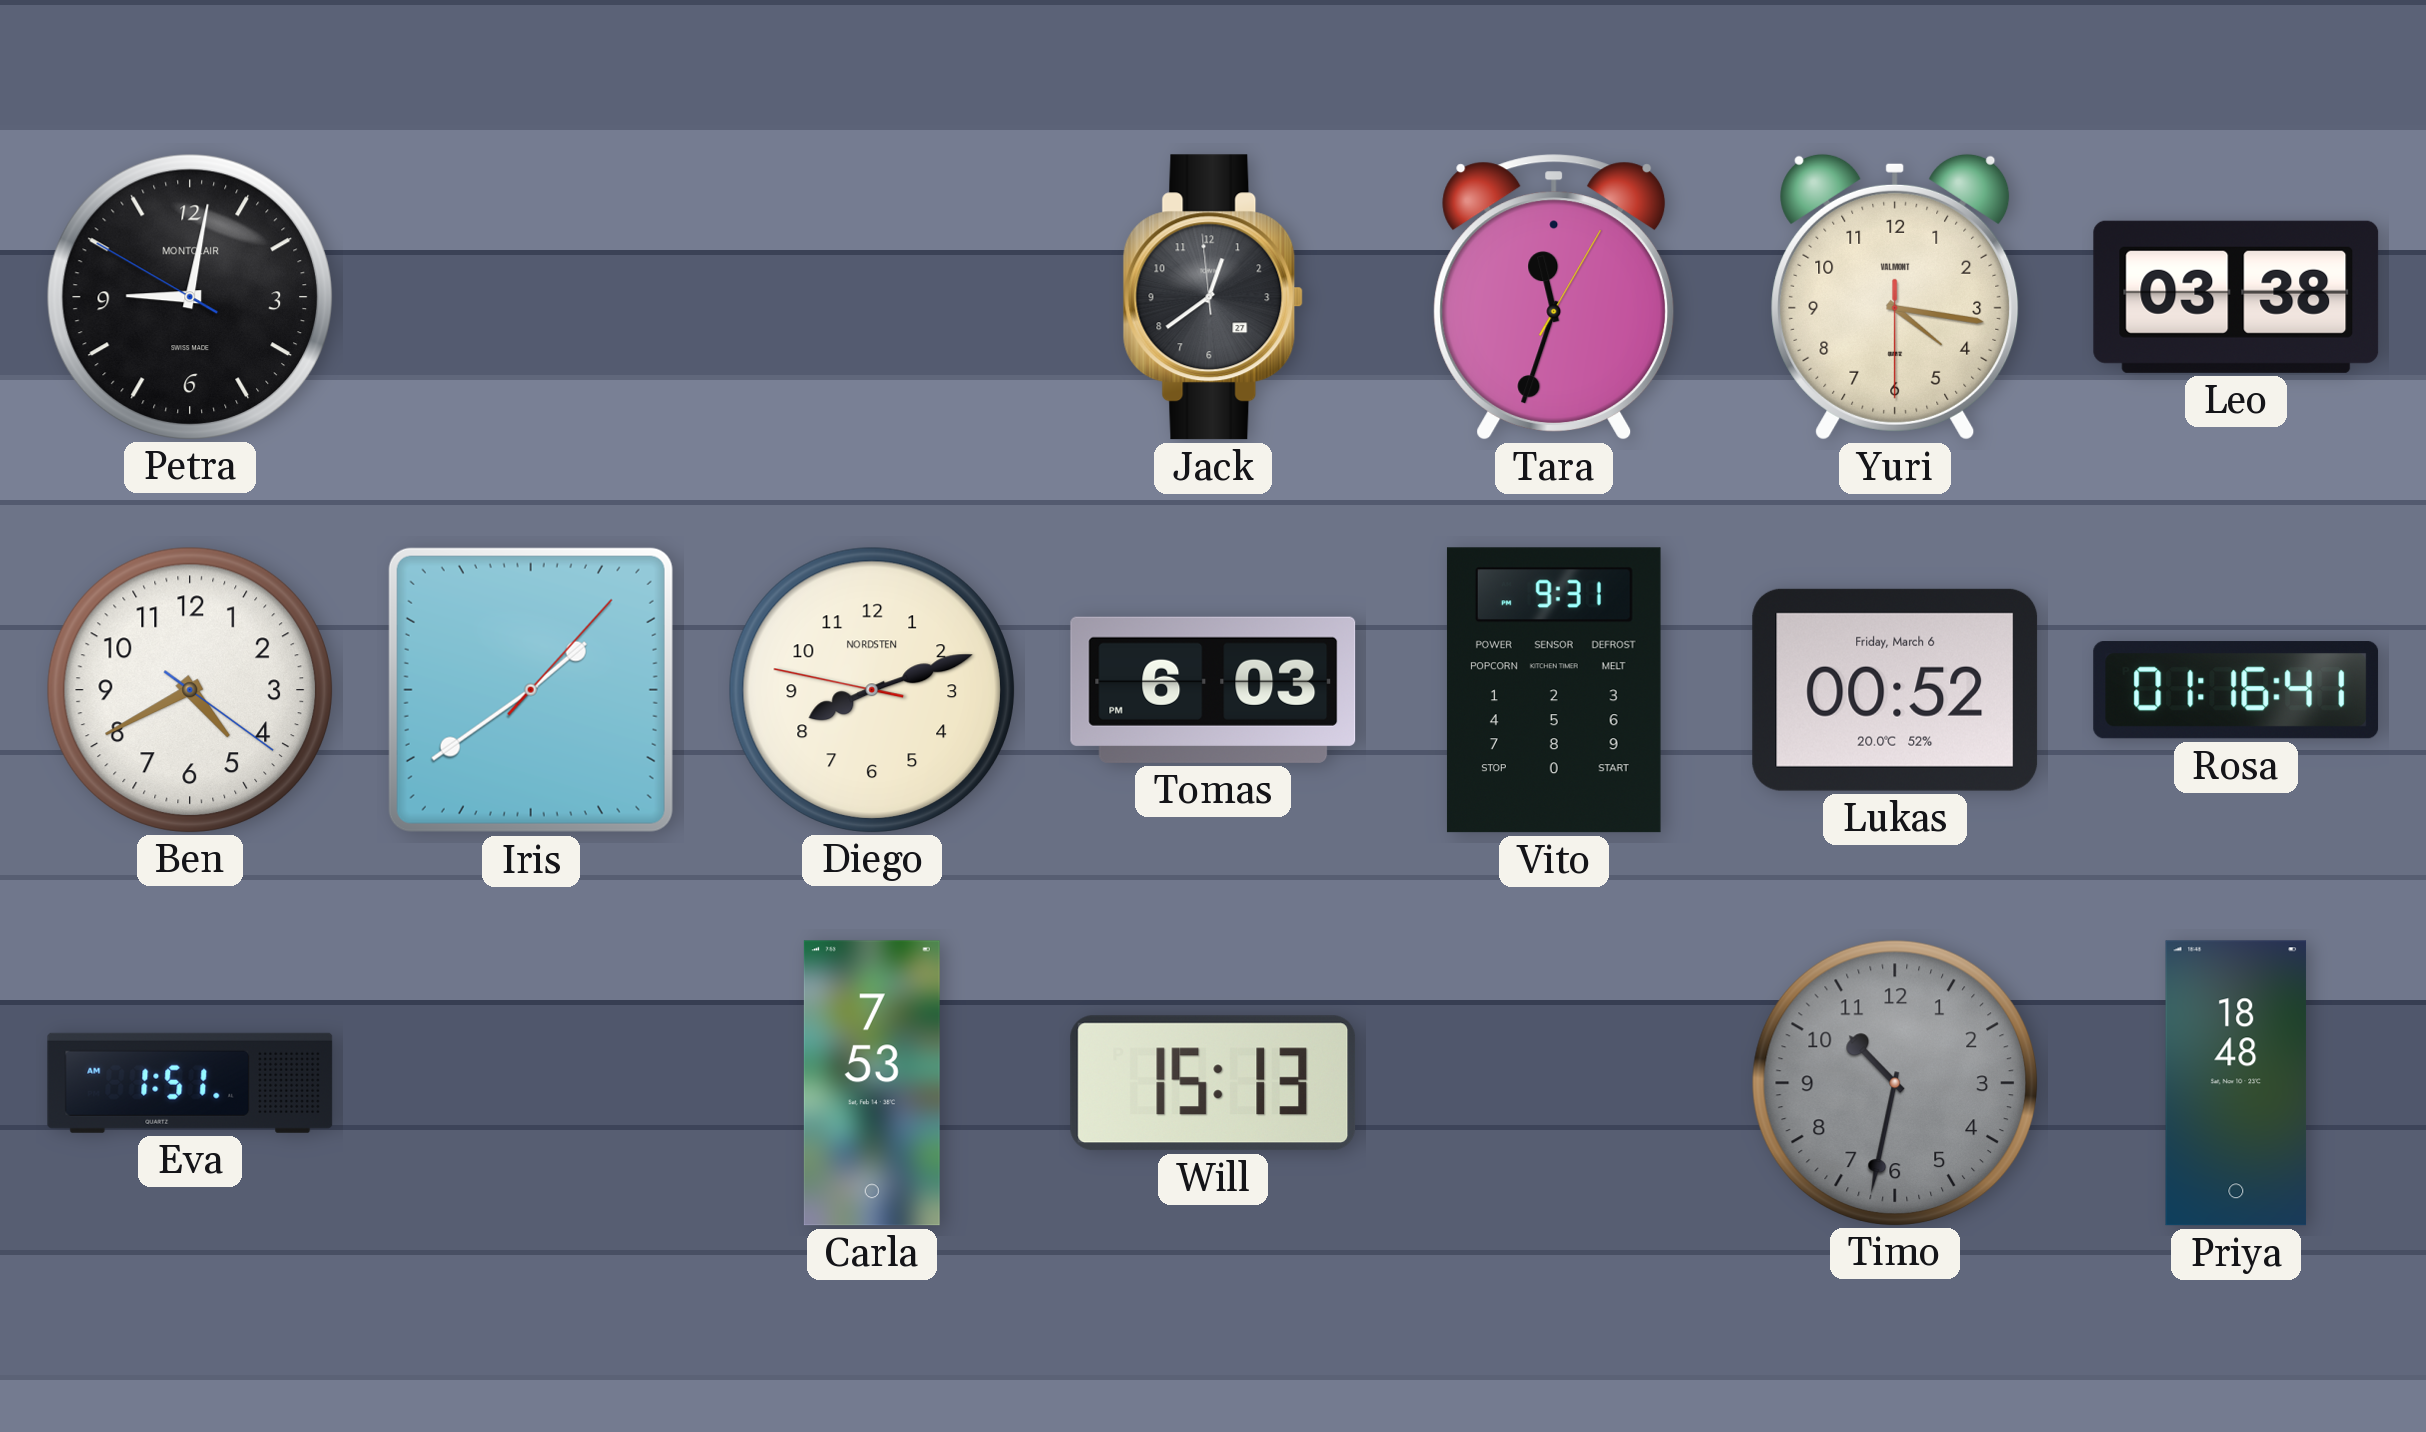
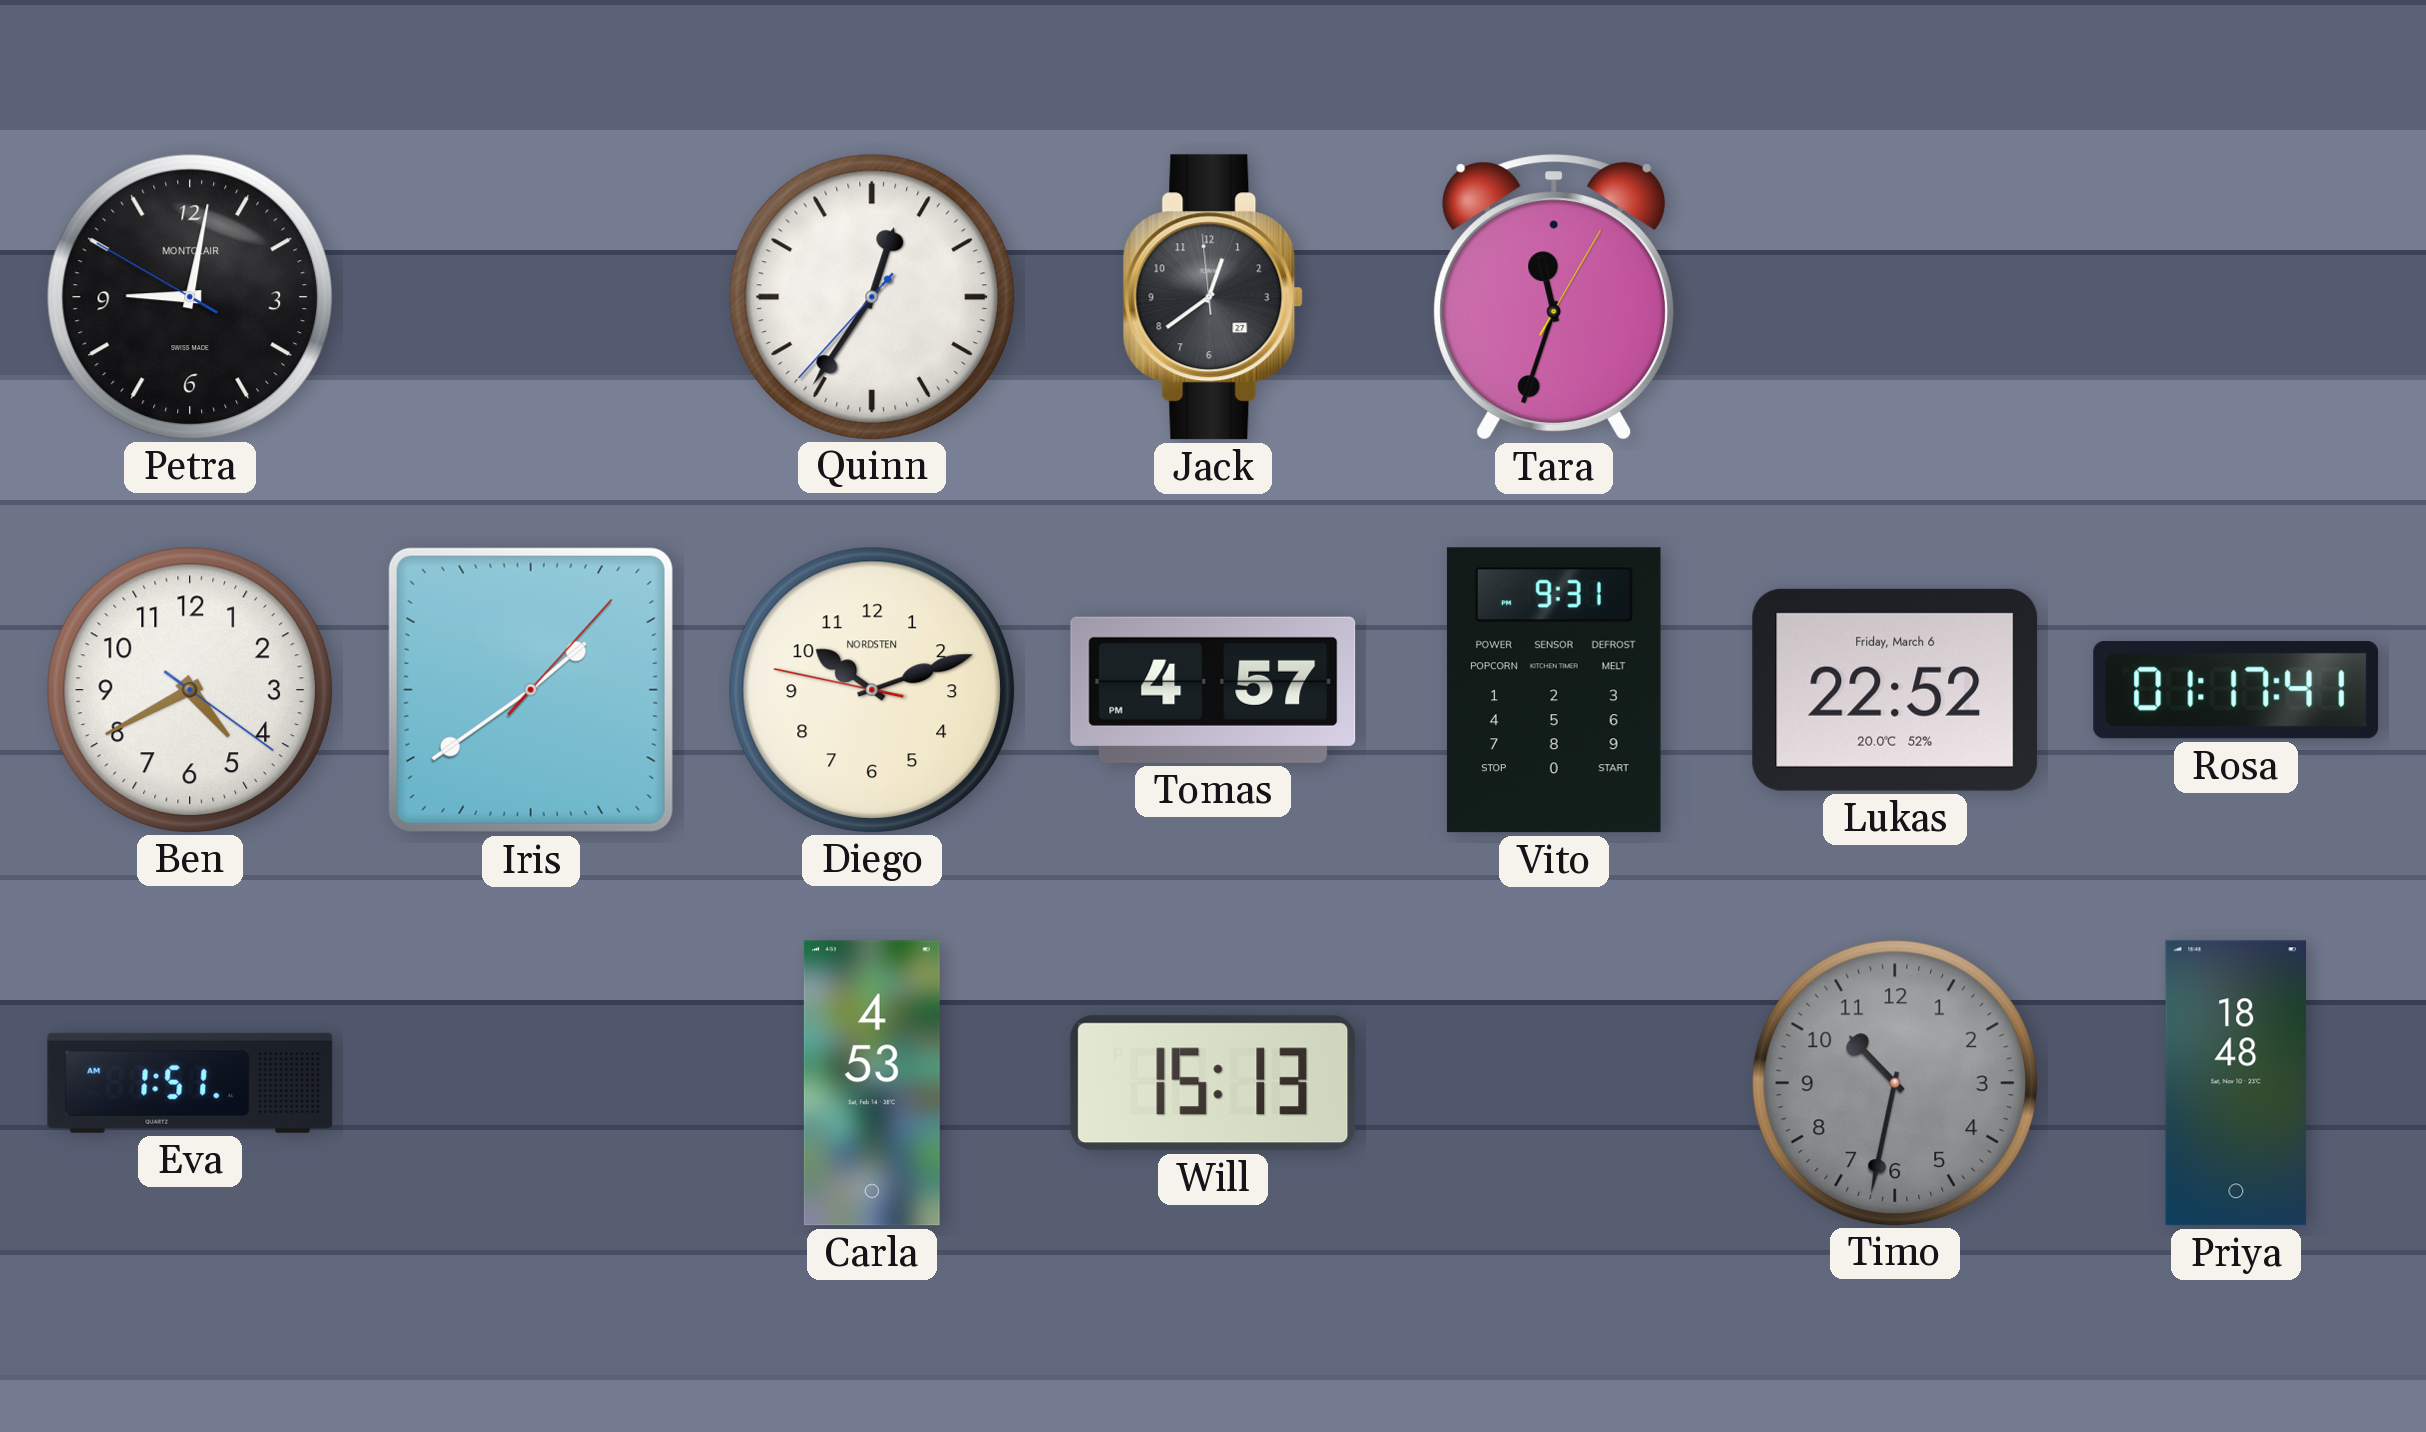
Quinn: none -> 12:35
Yuri: 4:16 -> none
Leo: 03:38 -> none
Diego: 8:11 -> 10:11
Tomas: 6:03 -> 4:57
Lukas: 00:52 -> 22:52
Rosa: 01:16 -> 01:17
Carla: 7:53 -> 4:53
